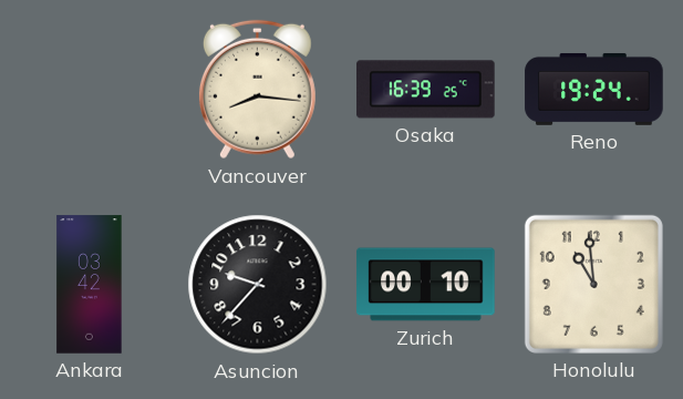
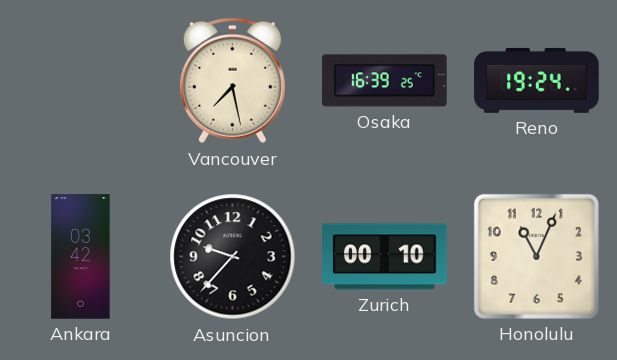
Vancouver: 8:16 -> 7:28
Honolulu: 10:59 -> 11:04
